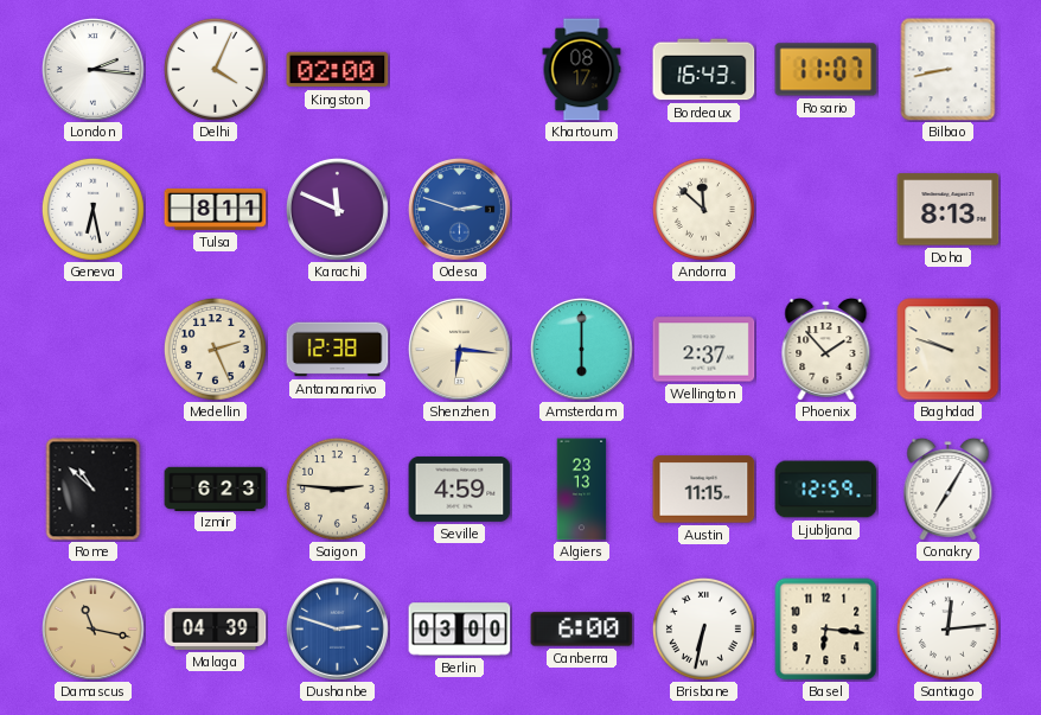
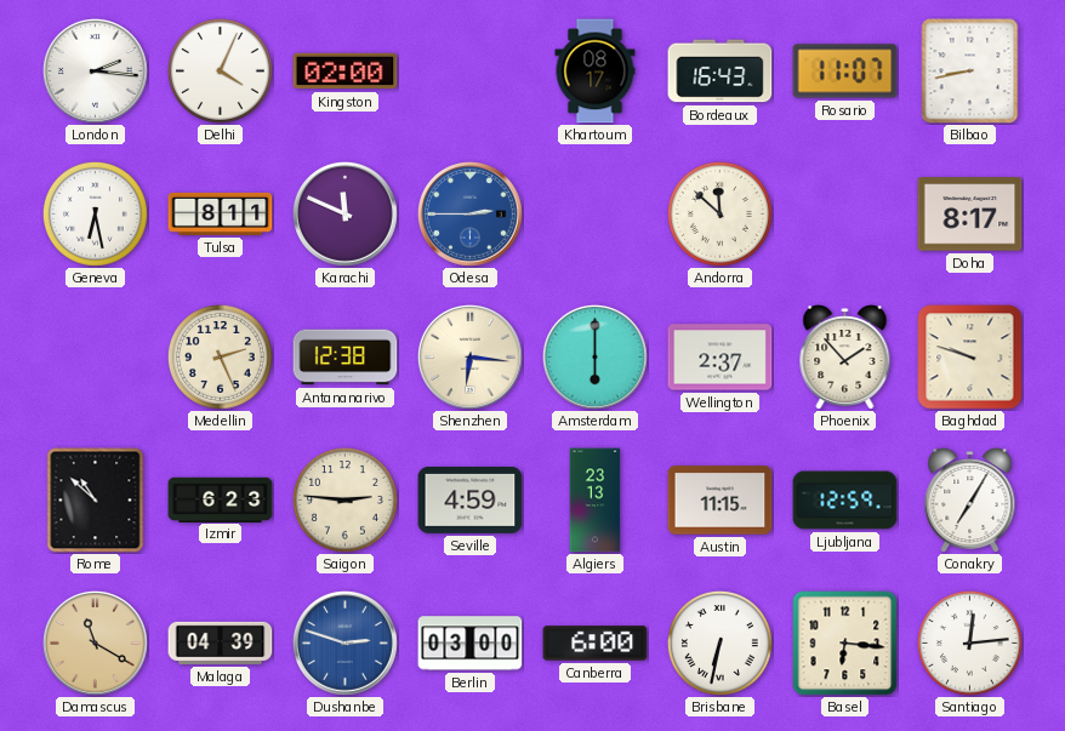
Odesa: 2:48 -> 2:45
Doha: 8:13 -> 8:17
Damascus: 11:17 -> 11:20
